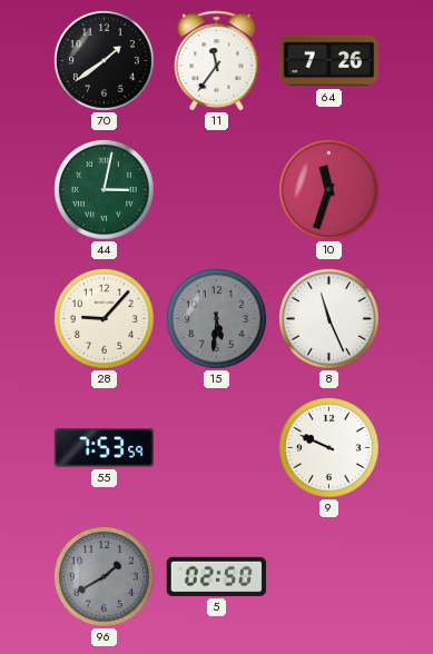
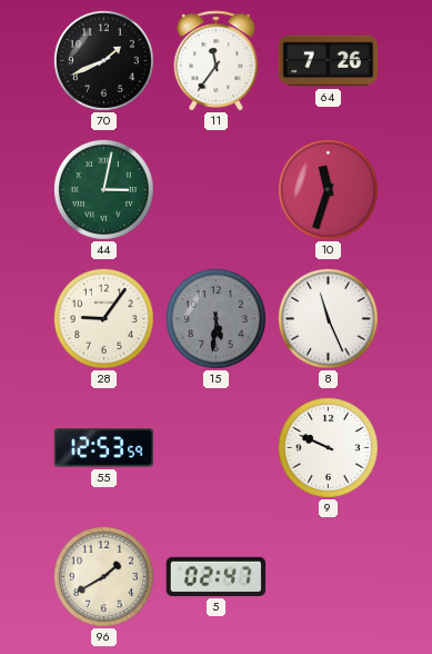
70: 1:39 -> 1:41
28: 9:07 -> 9:06
55: 7:53 -> 12:53
96 dial: grey -> cream
5: 02:50 -> 02:47
